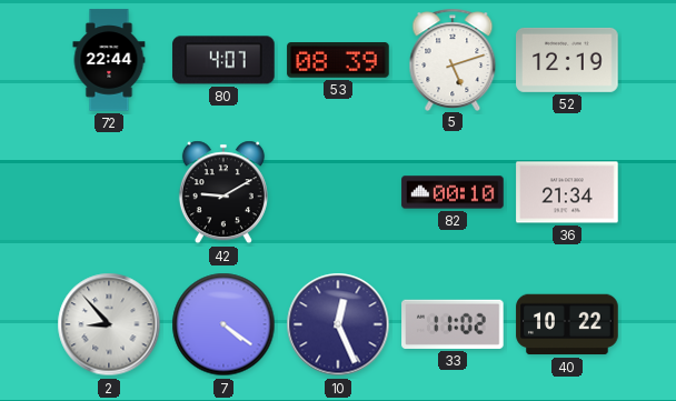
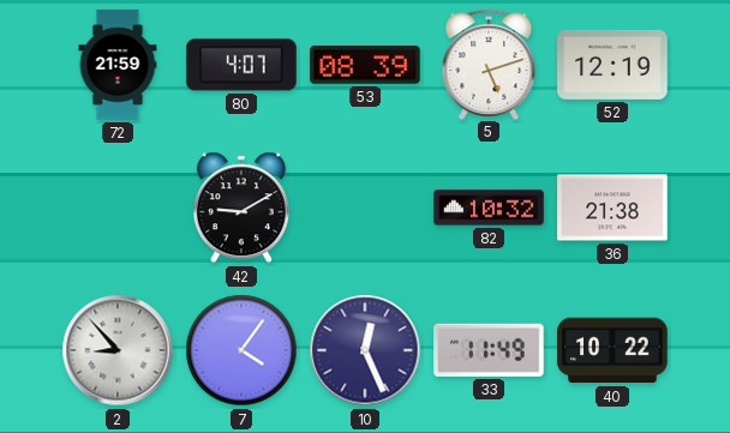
72: 22:44 -> 21:59
82: 00:10 -> 10:32
36: 21:34 -> 21:38
7: 4:21 -> 4:06
33: 11:02 -> 11:49
